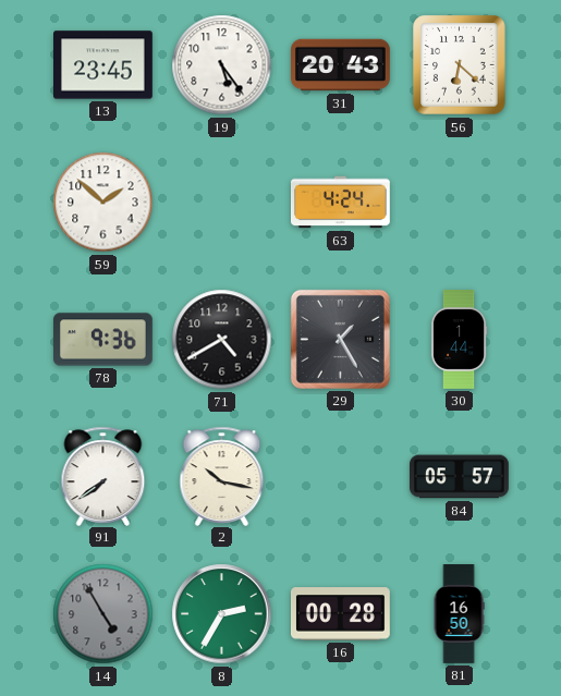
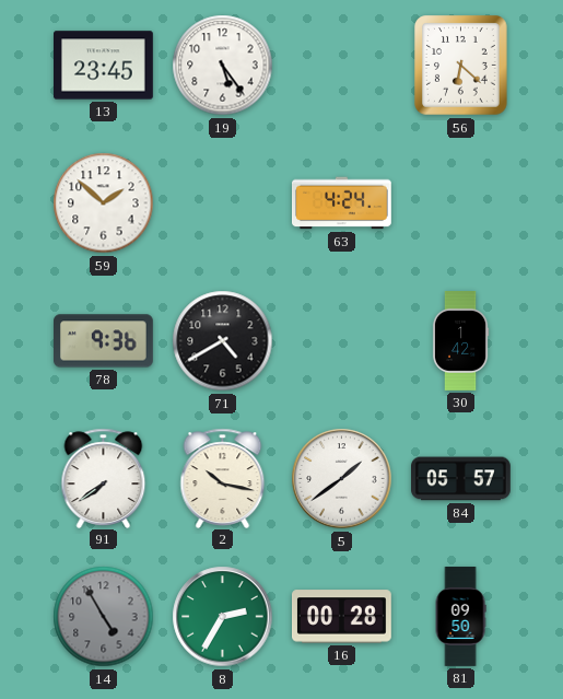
31: 20:43 -> none
29: 1:25 -> none
30: 1:44 -> 1:42
5: none -> 1:39
81: 16:50 -> 09:50
